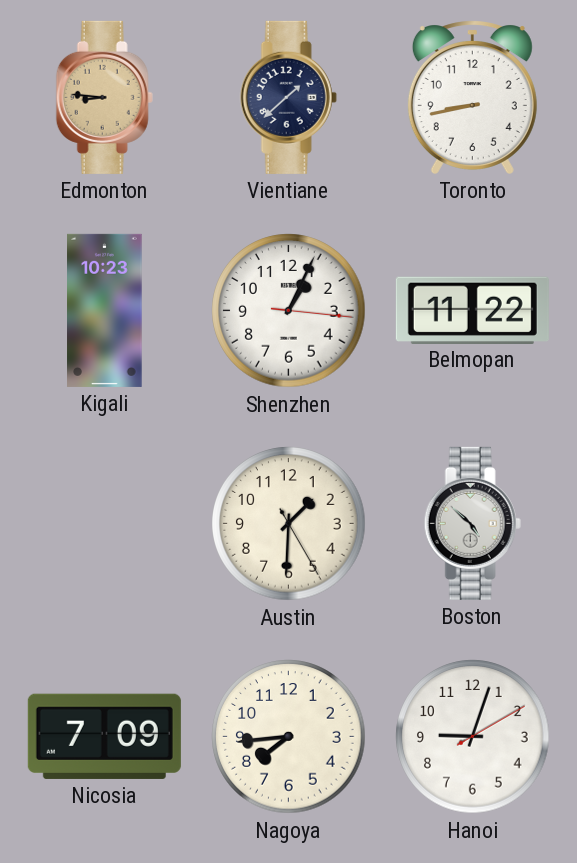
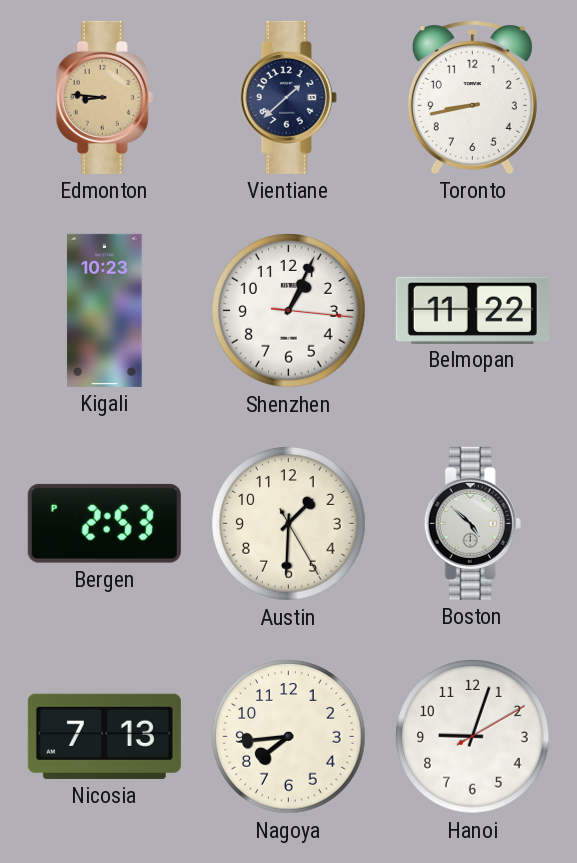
Bergen: none -> 2:53
Nicosia: 7:09 -> 7:13
